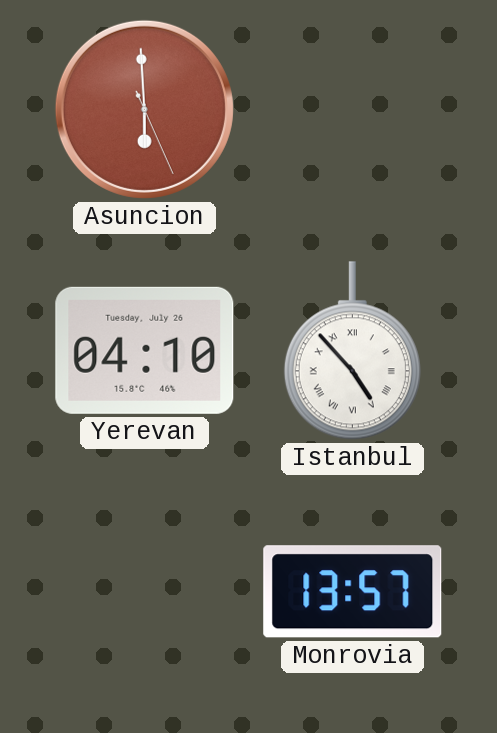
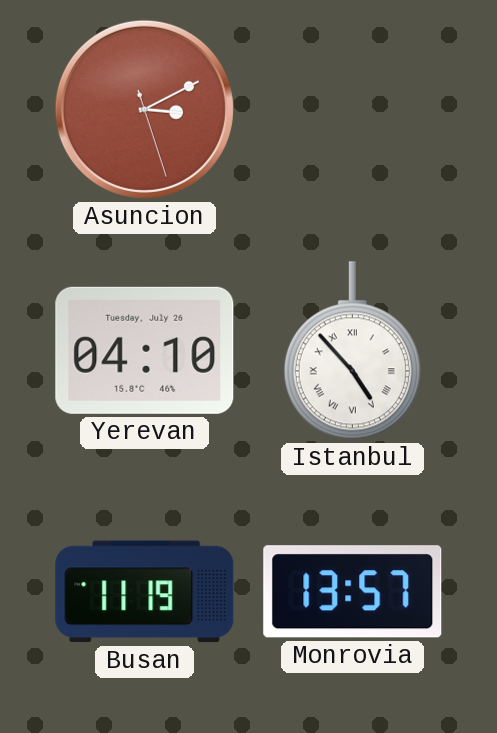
Asuncion: 5:59 -> 3:10
Busan: none -> 11:19
